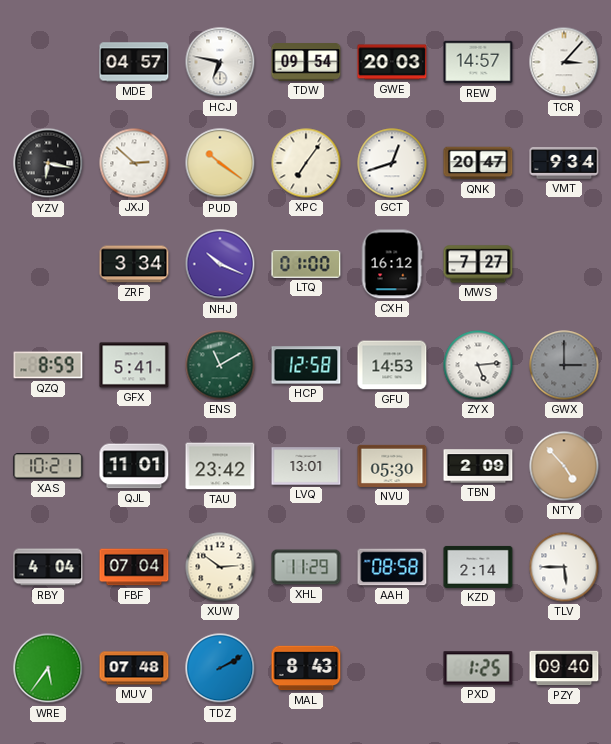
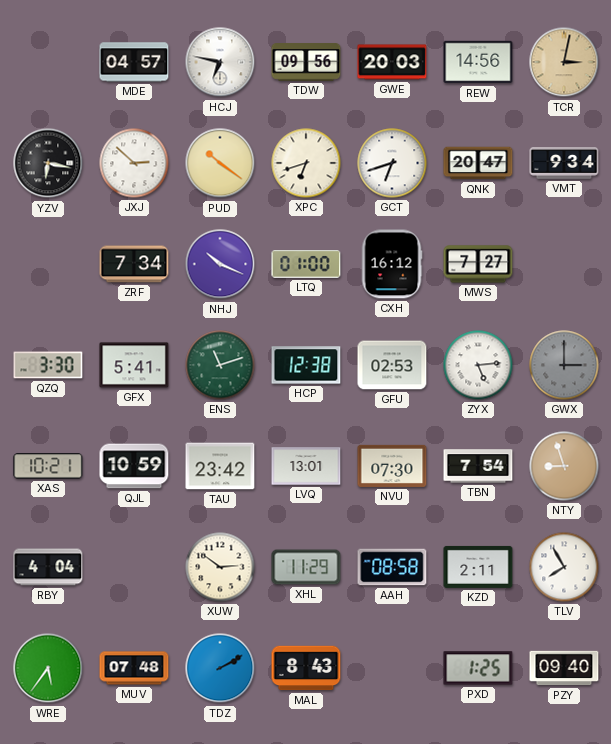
TDW: 09:54 -> 09:56
REW: 14:57 -> 14:56
TCR: 3:07 -> 3:02
TCR dial: white -> champagne
XPC: 7:06 -> 6:42
GCT: 12:42 -> 6:42
ZRF: 3:34 -> 7:34
QZQ: 8:59 -> 3:30
ENS: 11:10 -> 11:12
HCP: 12:58 -> 12:38
GFU: 14:53 -> 02:53
QJL: 11:01 -> 10:59
NVU: 05:30 -> 07:30
TBN: 2:09 -> 7:54
NTY: 4:53 -> 8:57
FBF: 07:04 -> none
KZD: 2:14 -> 2:11
TLV: 5:45 -> 7:55
